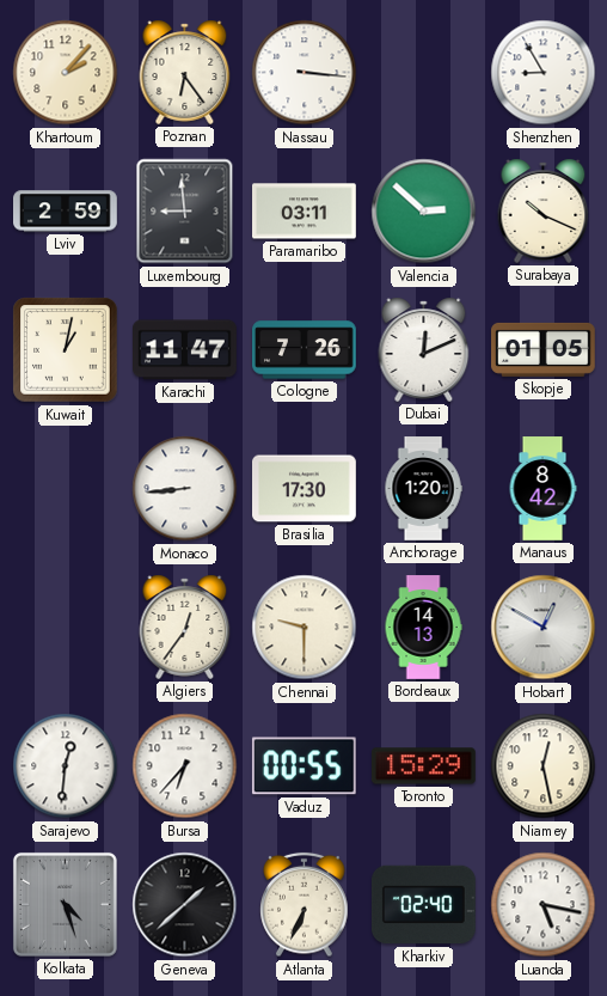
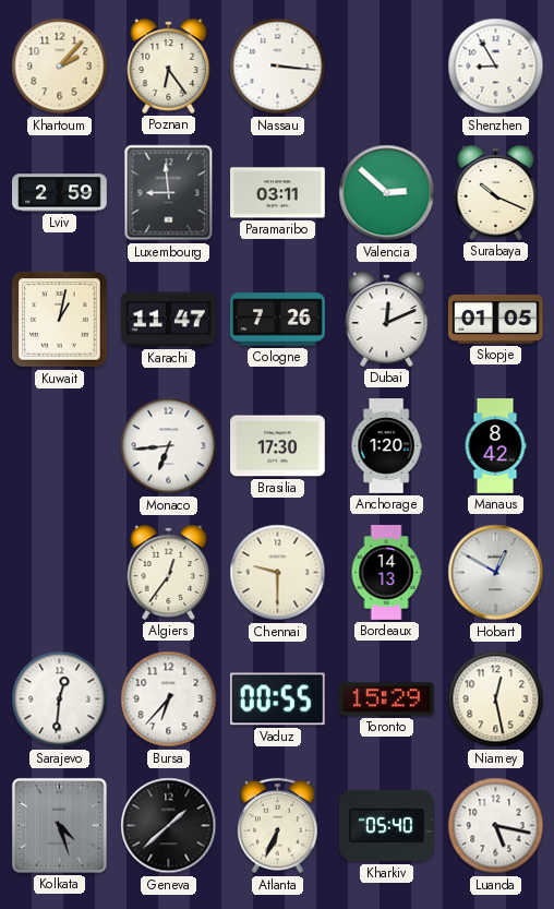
Monaco: 8:44 -> 6:44
Kharkiv: 02:40 -> 05:40
